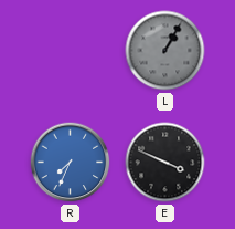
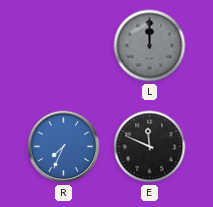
L: 1:05 -> 12:00
E: 3:49 -> 11:49
